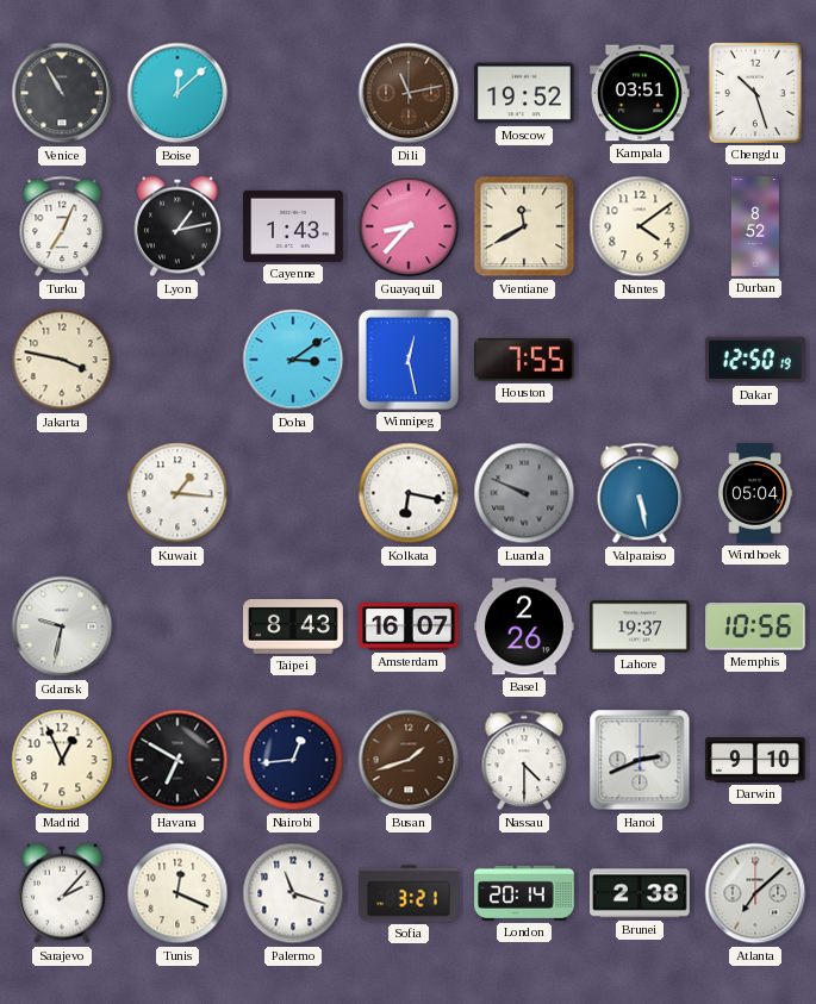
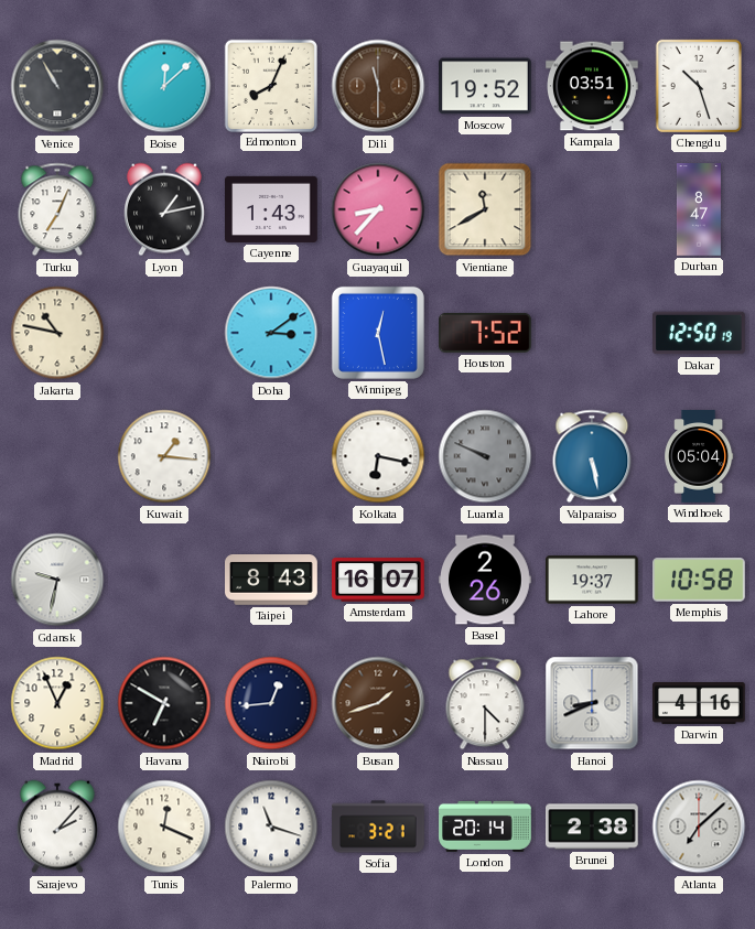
Edmonton: none -> 8:04
Dili: 11:13 -> 11:30
Nantes: 4:09 -> none
Durban: 8:52 -> 8:47
Jakarta: 3:47 -> 10:47
Houston: 7:55 -> 7:52
Memphis: 10:56 -> 10:58
Hanoi: 2:41 -> 8:41
Darwin: 9:10 -> 4:16
